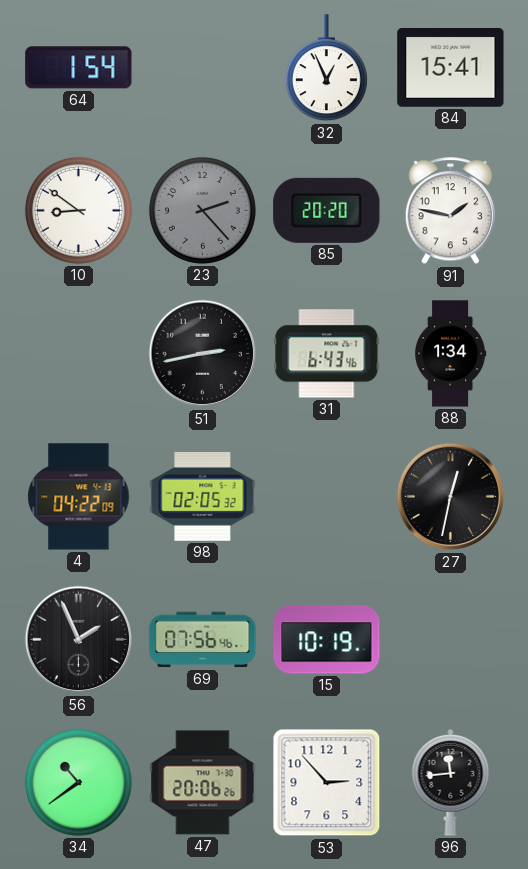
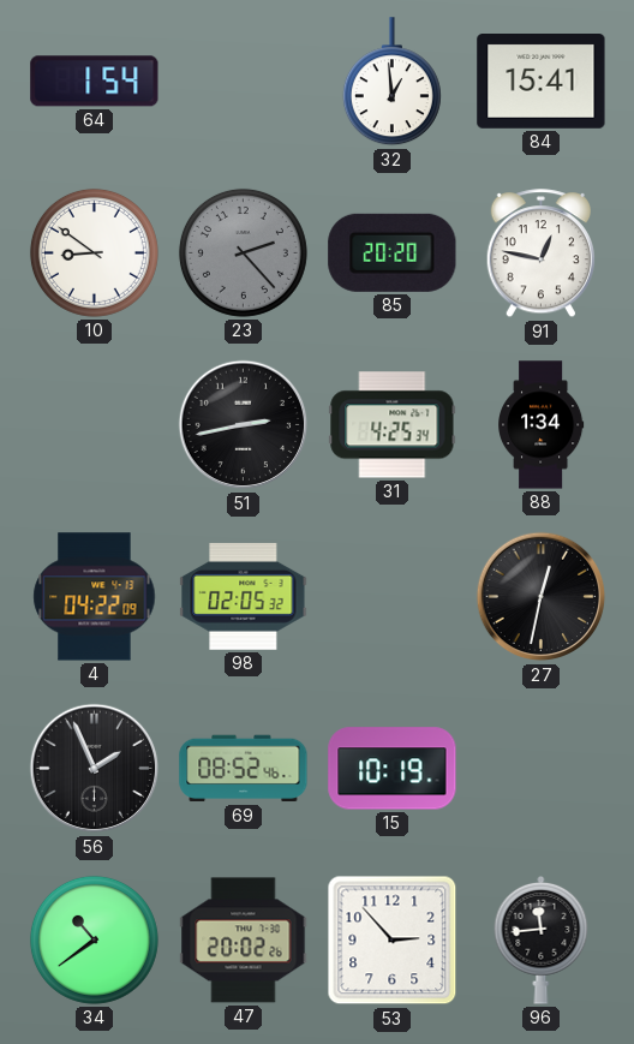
32: 12:56 -> 12:59
91: 1:47 -> 12:47
31: 6:43 -> 4:25
69: 07:56 -> 08:52
47: 20:06 -> 20:02
